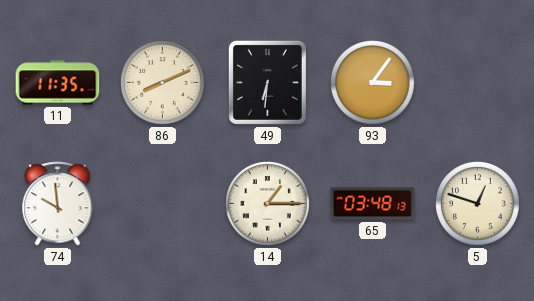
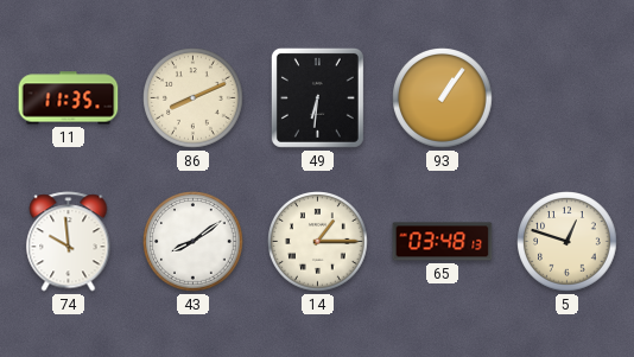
93: 3:06 -> 1:06
43: none -> 8:09
